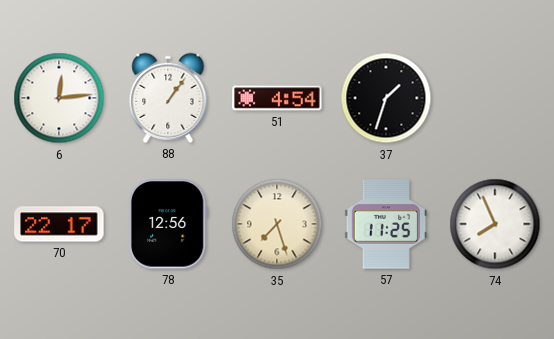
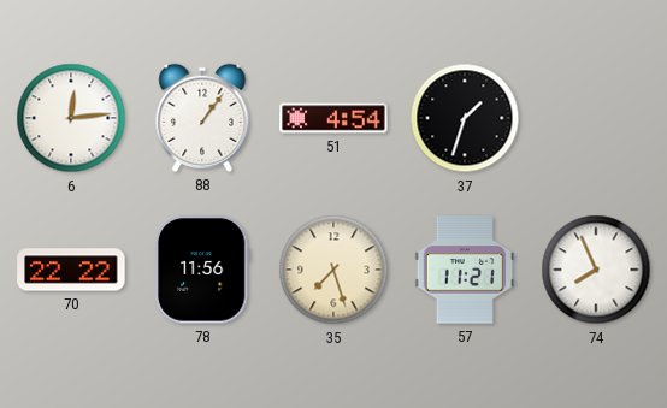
70: 22:17 -> 22:22
78: 12:56 -> 11:56
57: 11:25 -> 11:21
